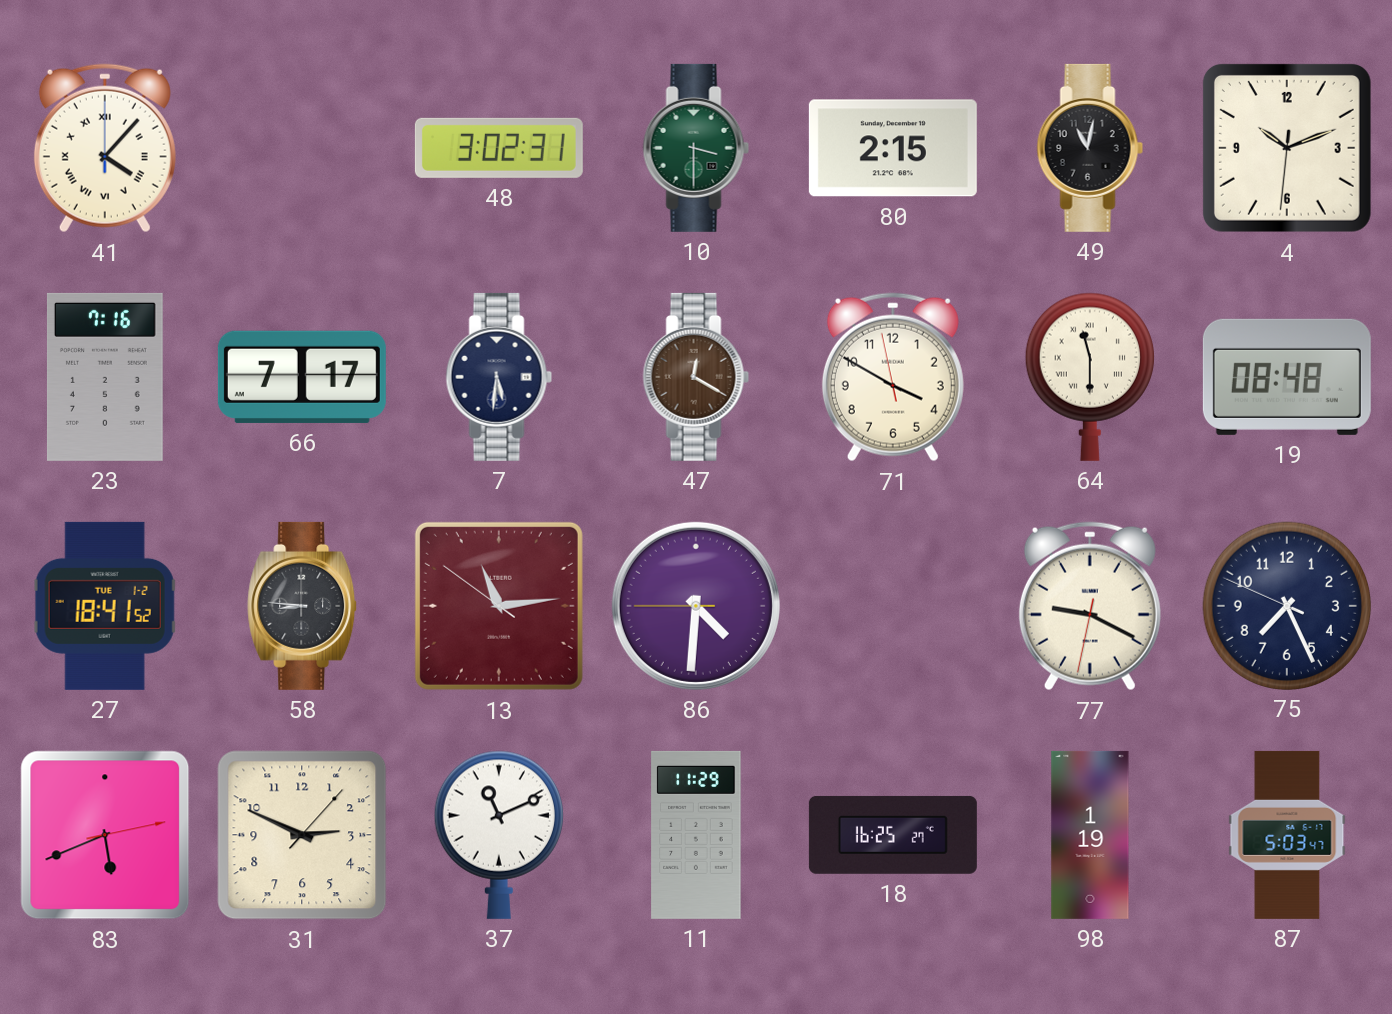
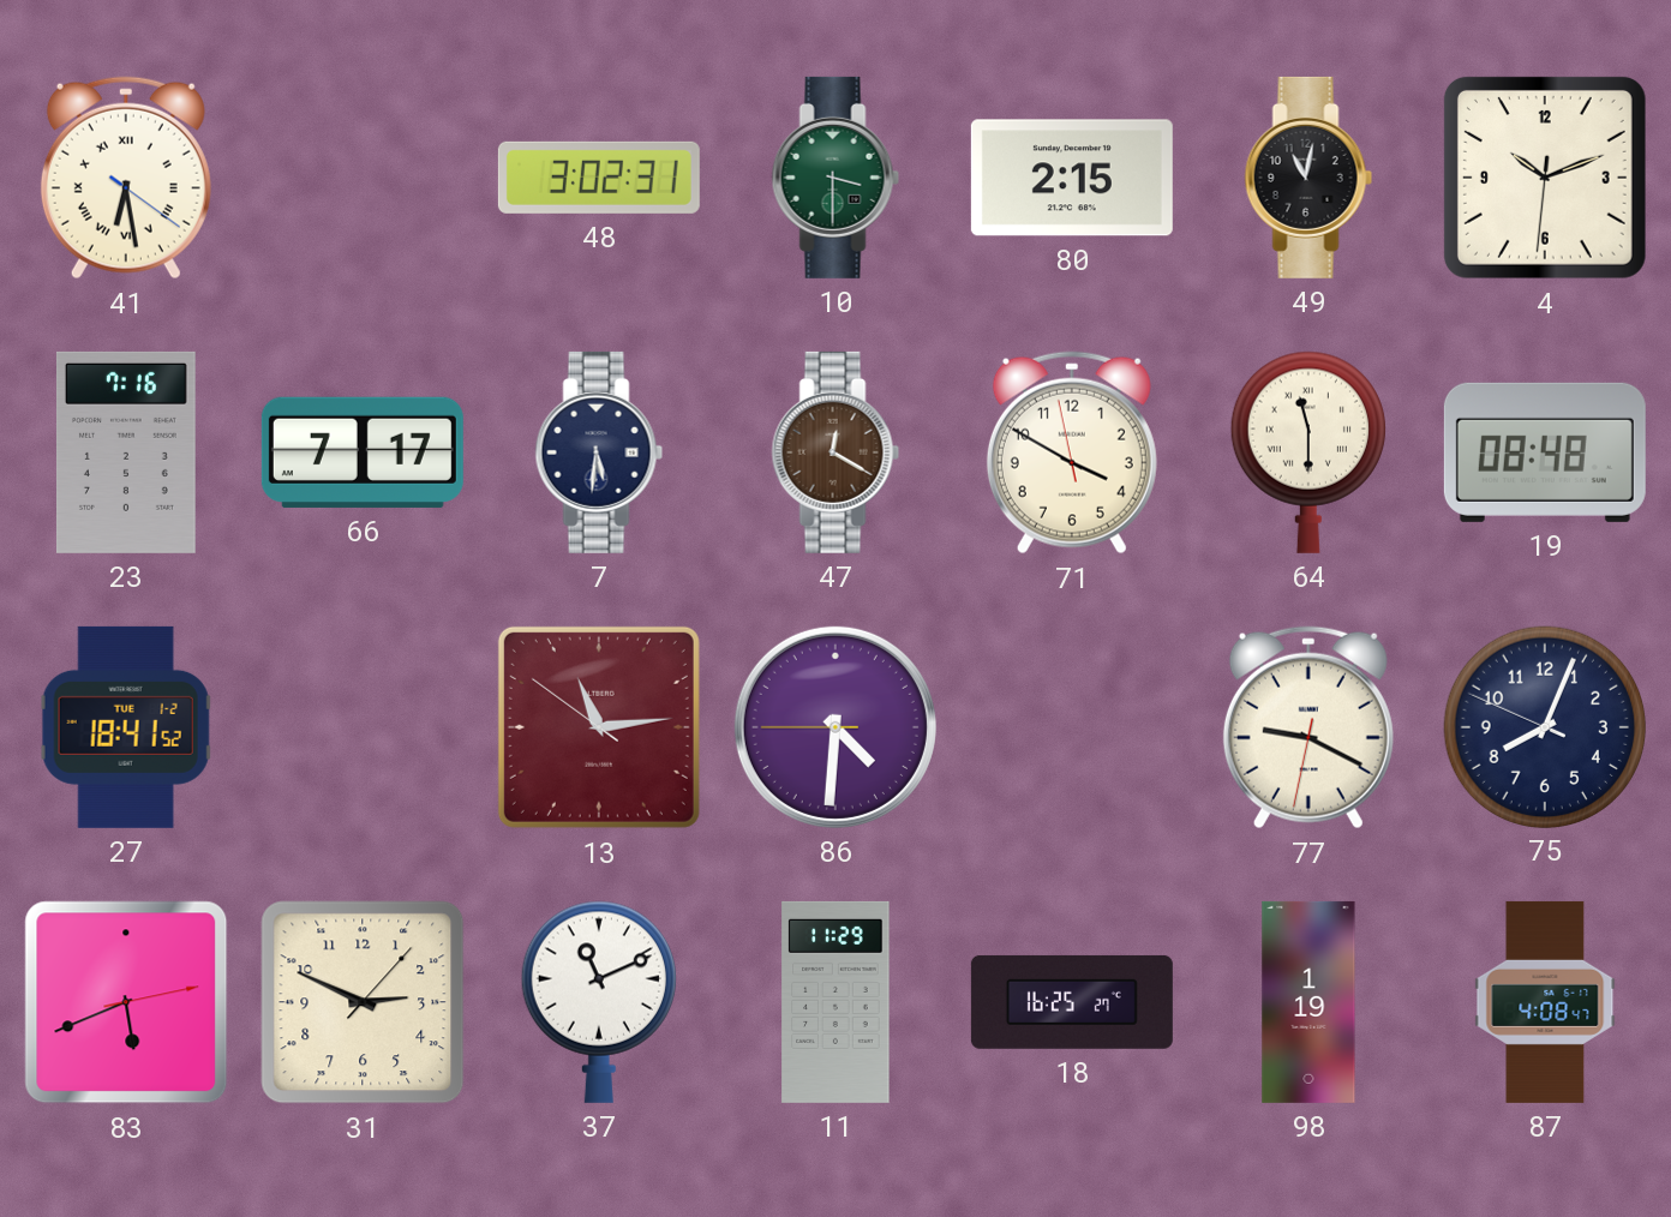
41: 4:07 -> 6:28
58: 8:46 -> none
75: 7:25 -> 8:03
87: 5:03 -> 4:08
